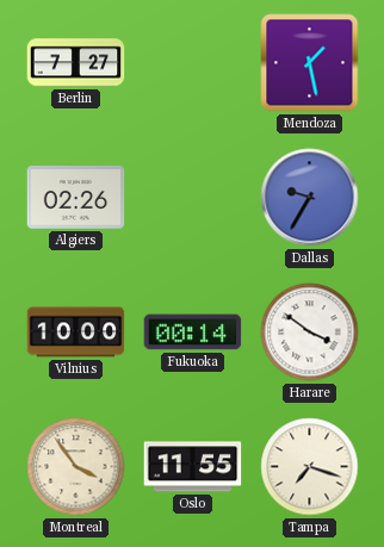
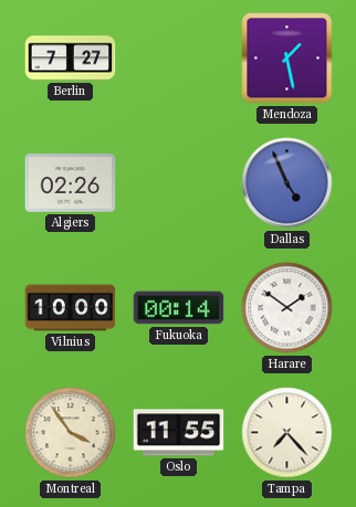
Dallas: 9:35 -> 4:56
Harare: 3:51 -> 1:51
Tampa: 7:18 -> 7:23
